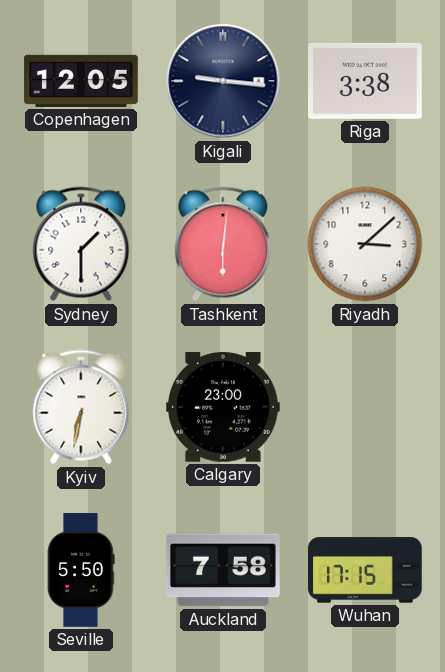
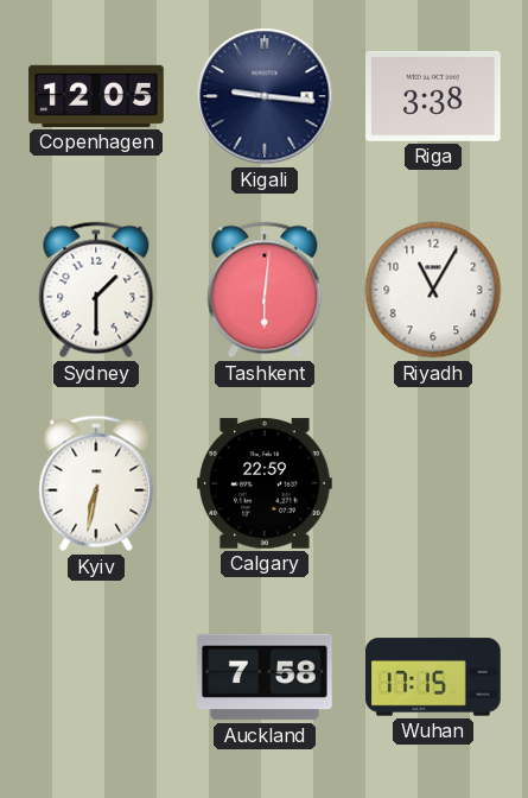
Riyadh: 3:08 -> 11:05
Calgary: 23:00 -> 22:59
Seville: 5:50 -> none
